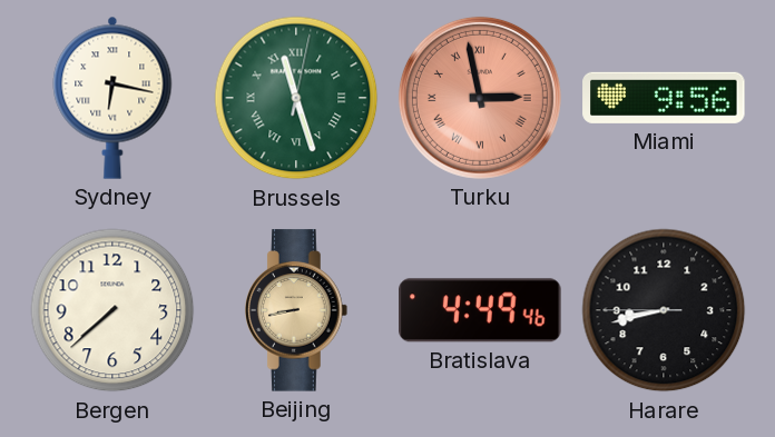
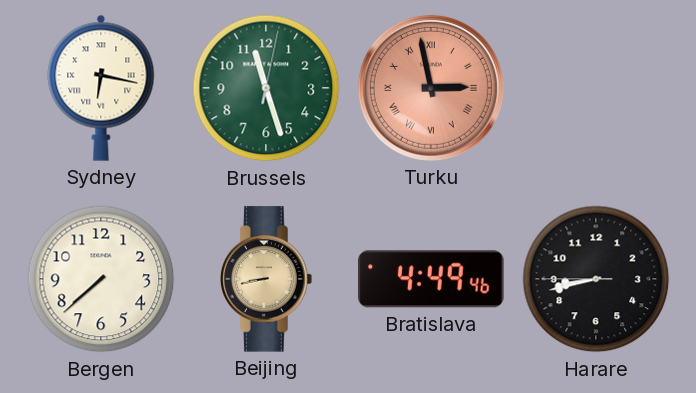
Brussels numerals: Roman -> Arabic
Miami: 9:56 -> none
